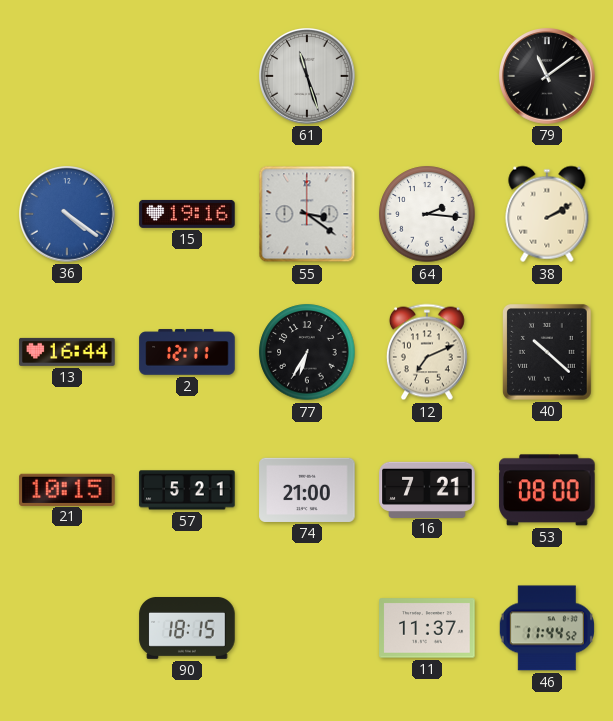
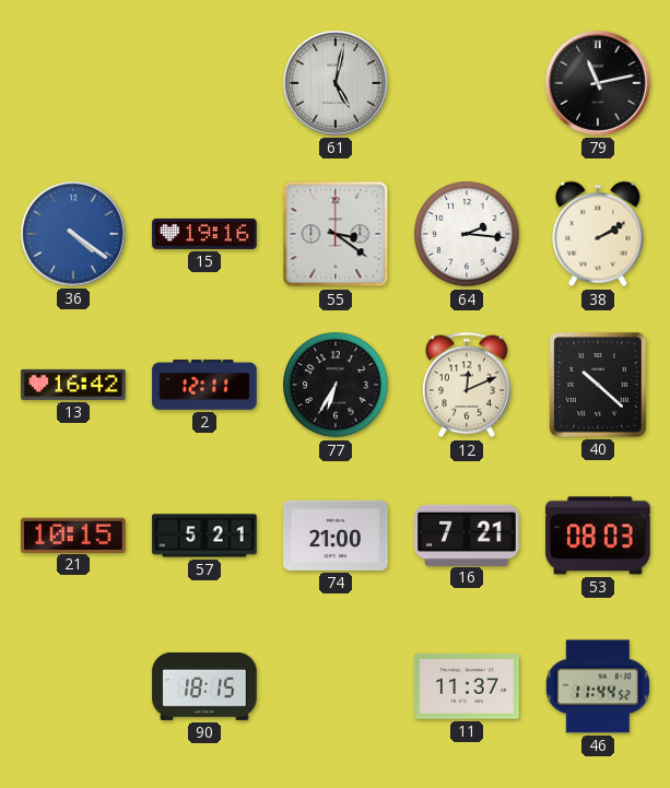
61: 11:27 -> 5:02
79: 11:09 -> 11:13
13: 16:44 -> 16:42
12: 7:11 -> 12:11
53: 08:00 -> 08:03
